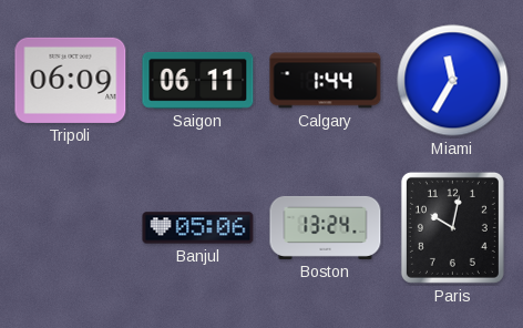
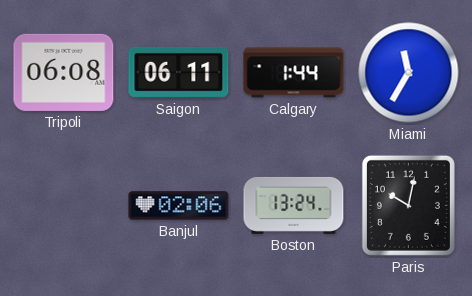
Tripoli: 06:09 -> 06:08
Banjul: 05:06 -> 02:06
